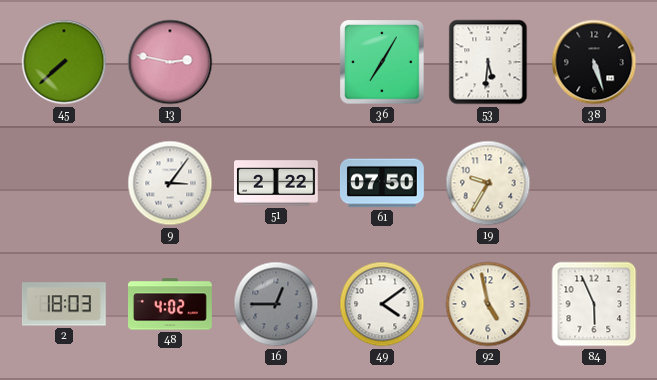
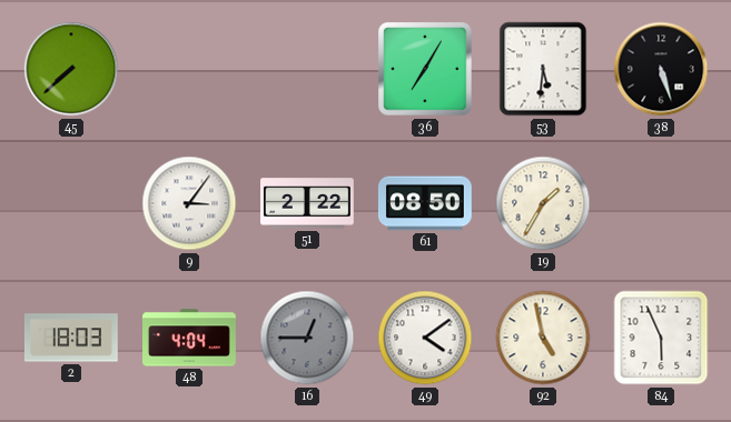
13: 2:47 -> none
61: 07:50 -> 08:50
19: 9:35 -> 1:35
48: 4:02 -> 4:04
